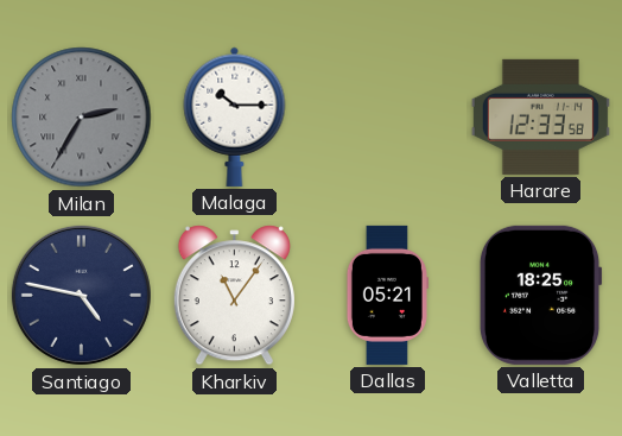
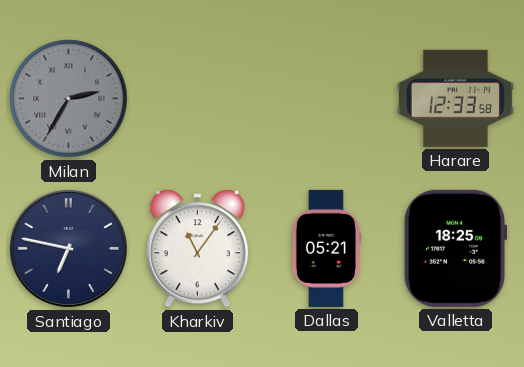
Malaga: 10:15 -> none
Santiago: 4:47 -> 6:47
